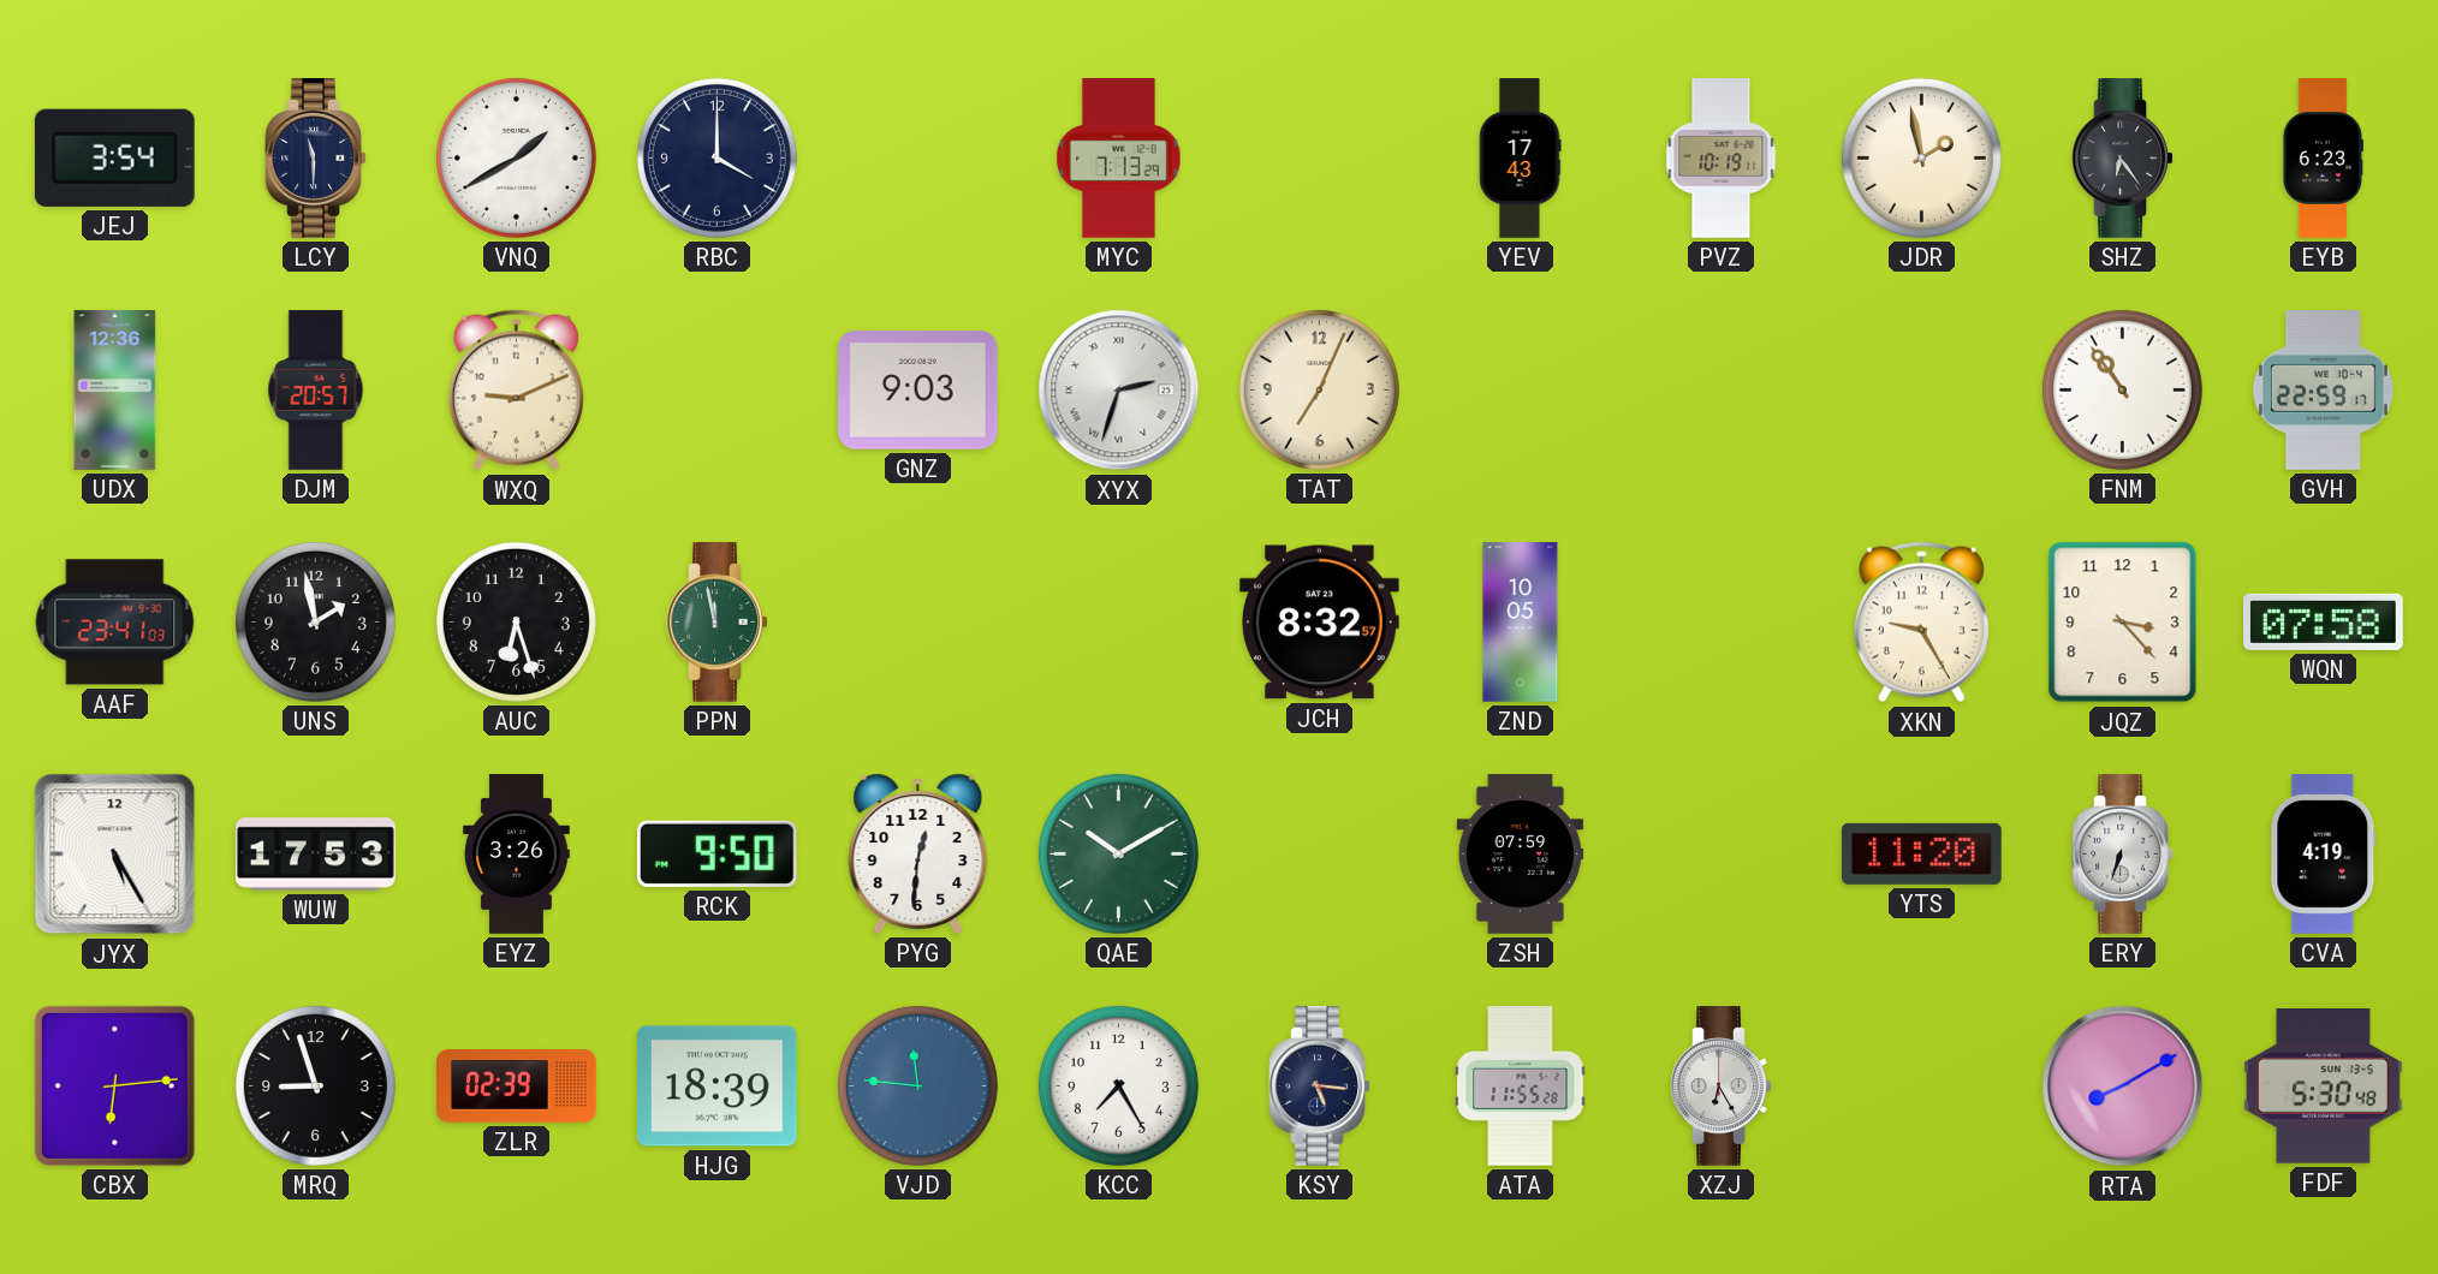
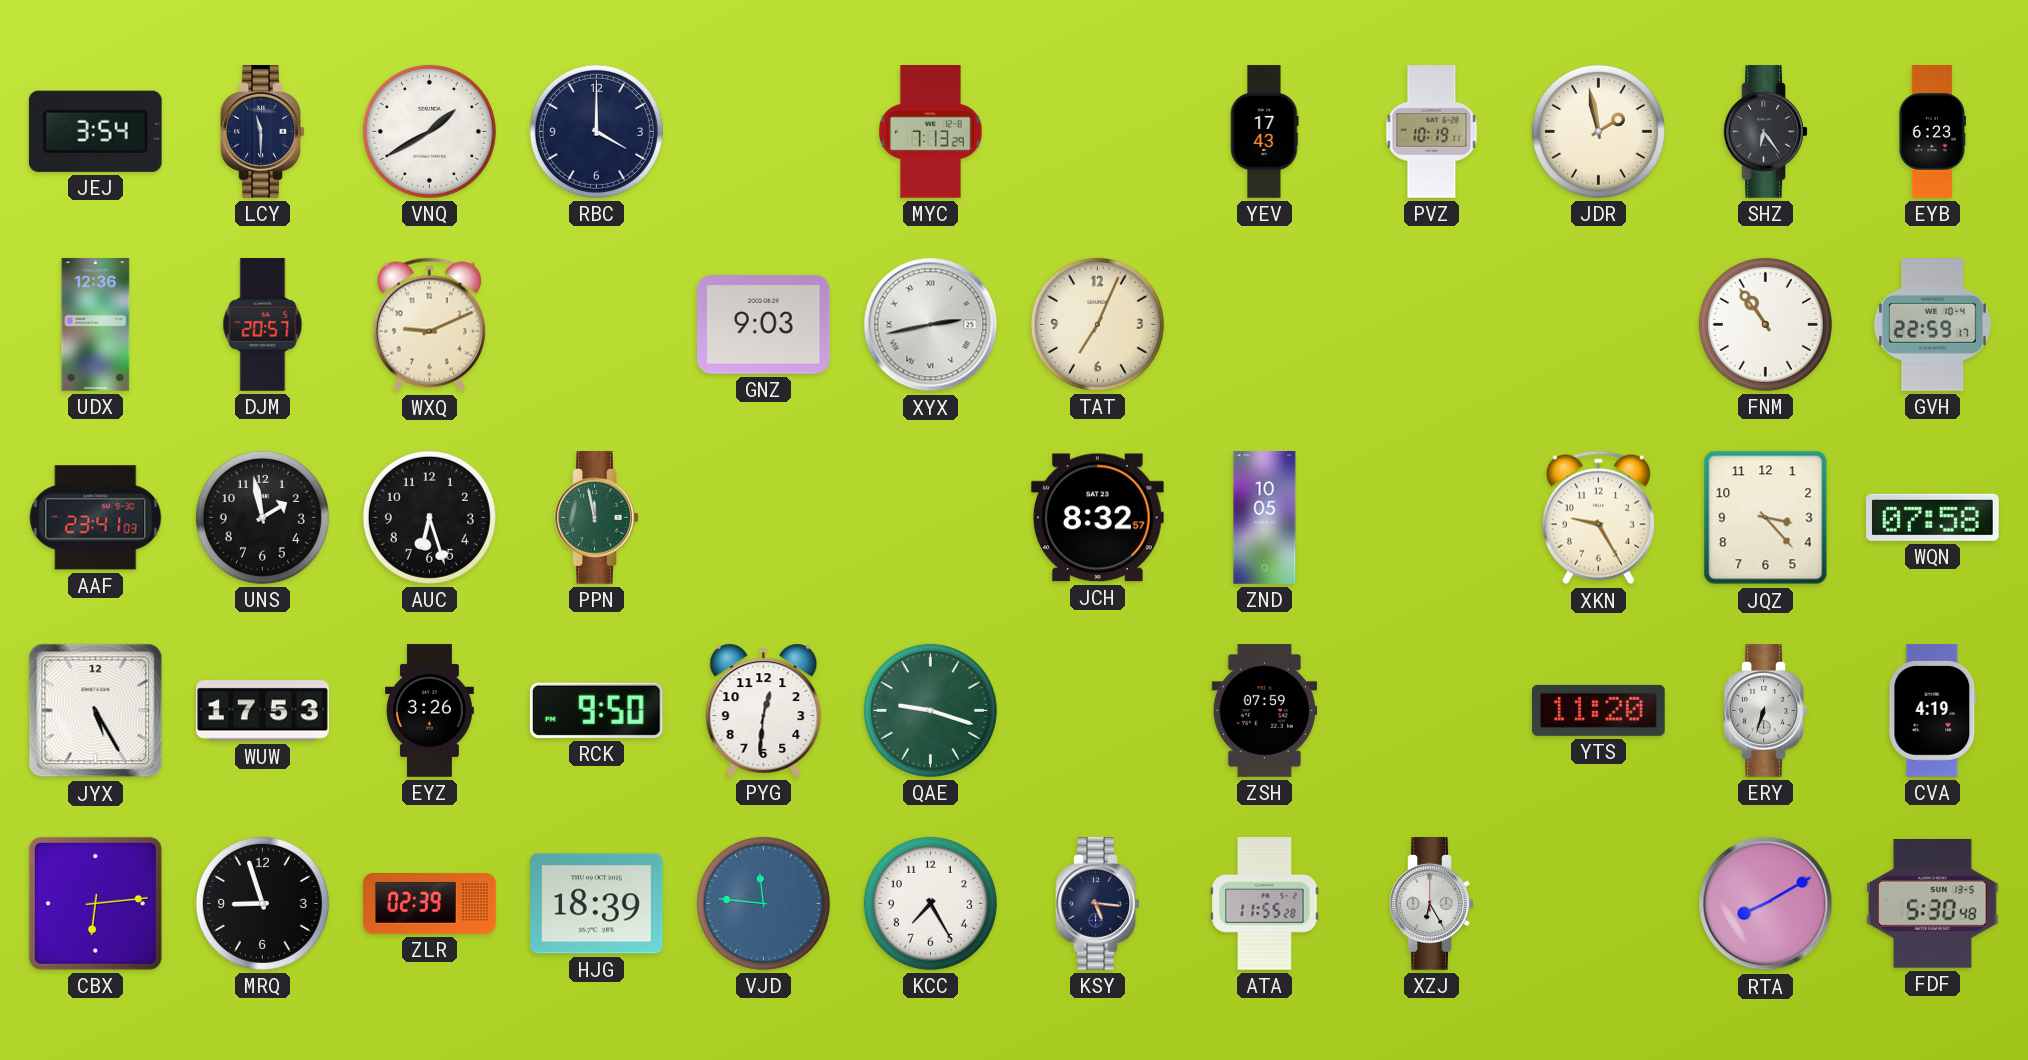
XYX: 2:33 -> 2:43
QAE: 10:10 -> 9:18
